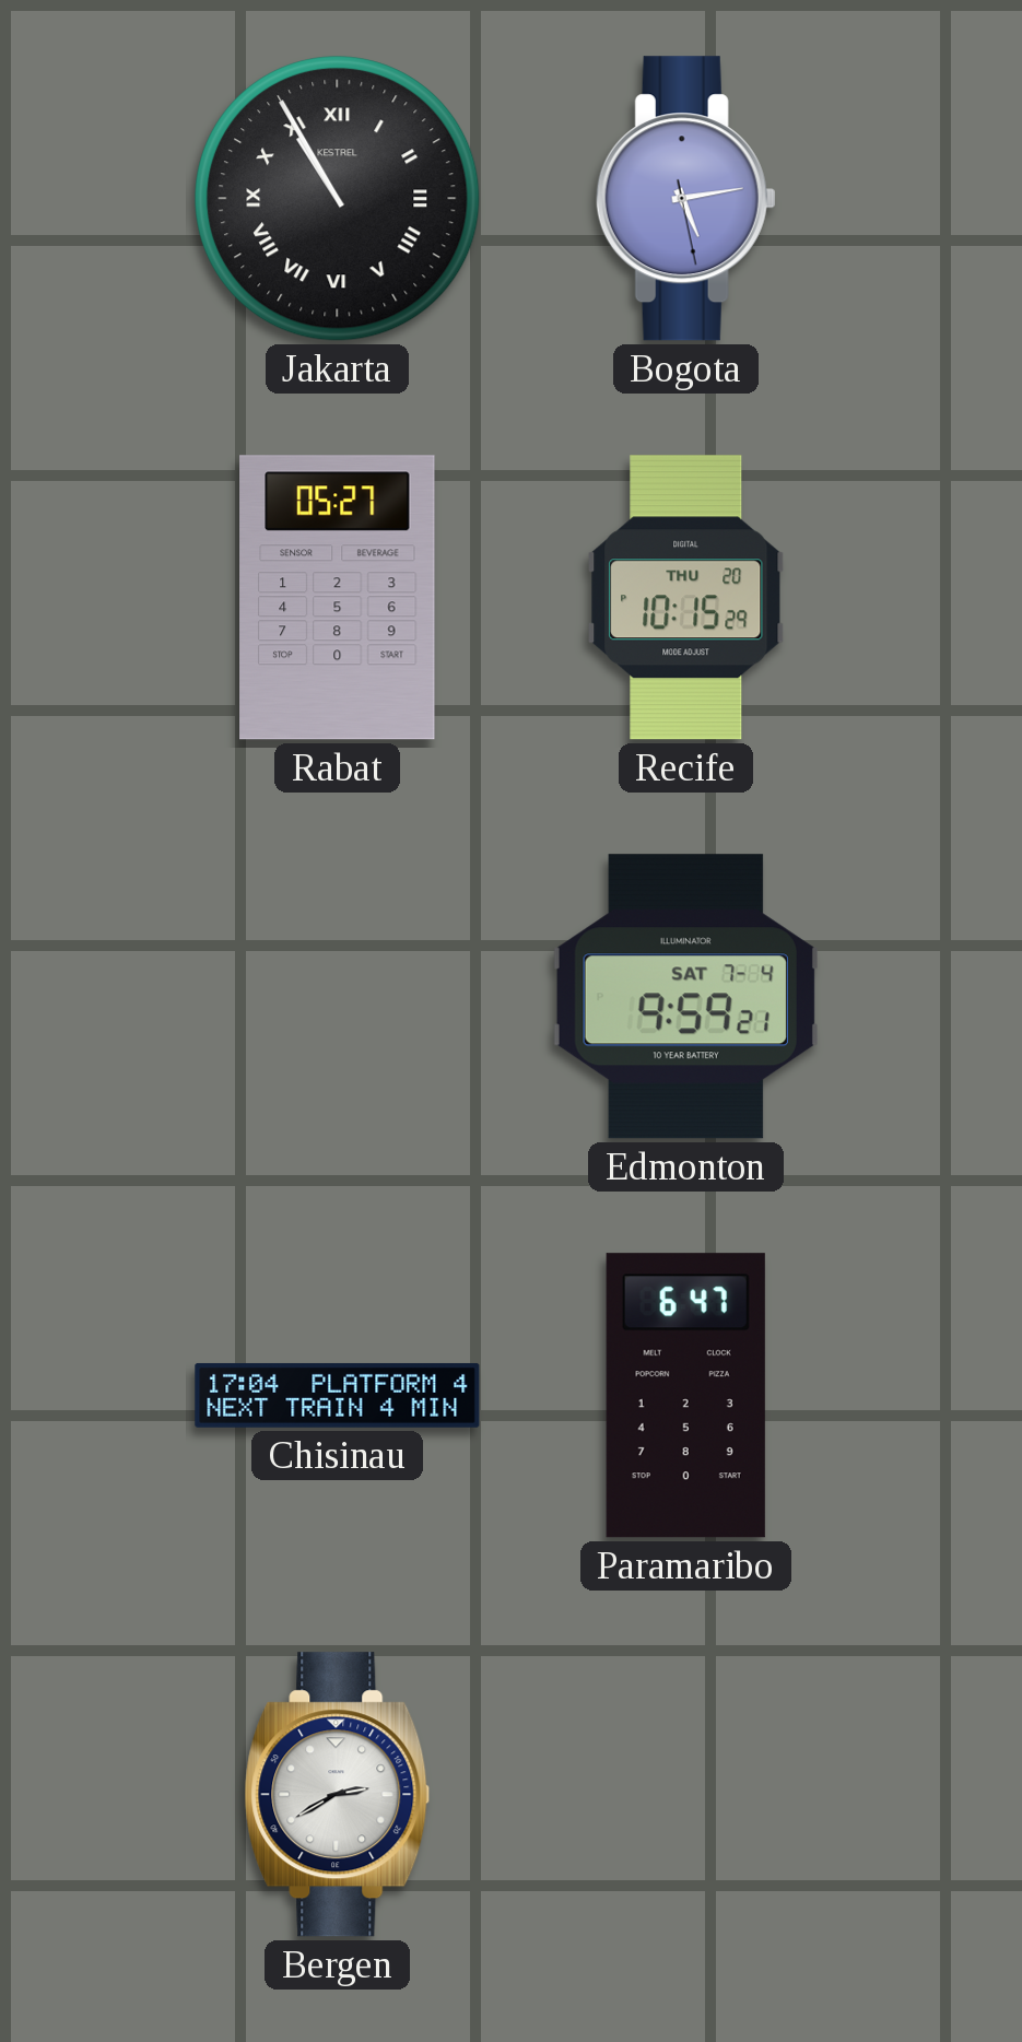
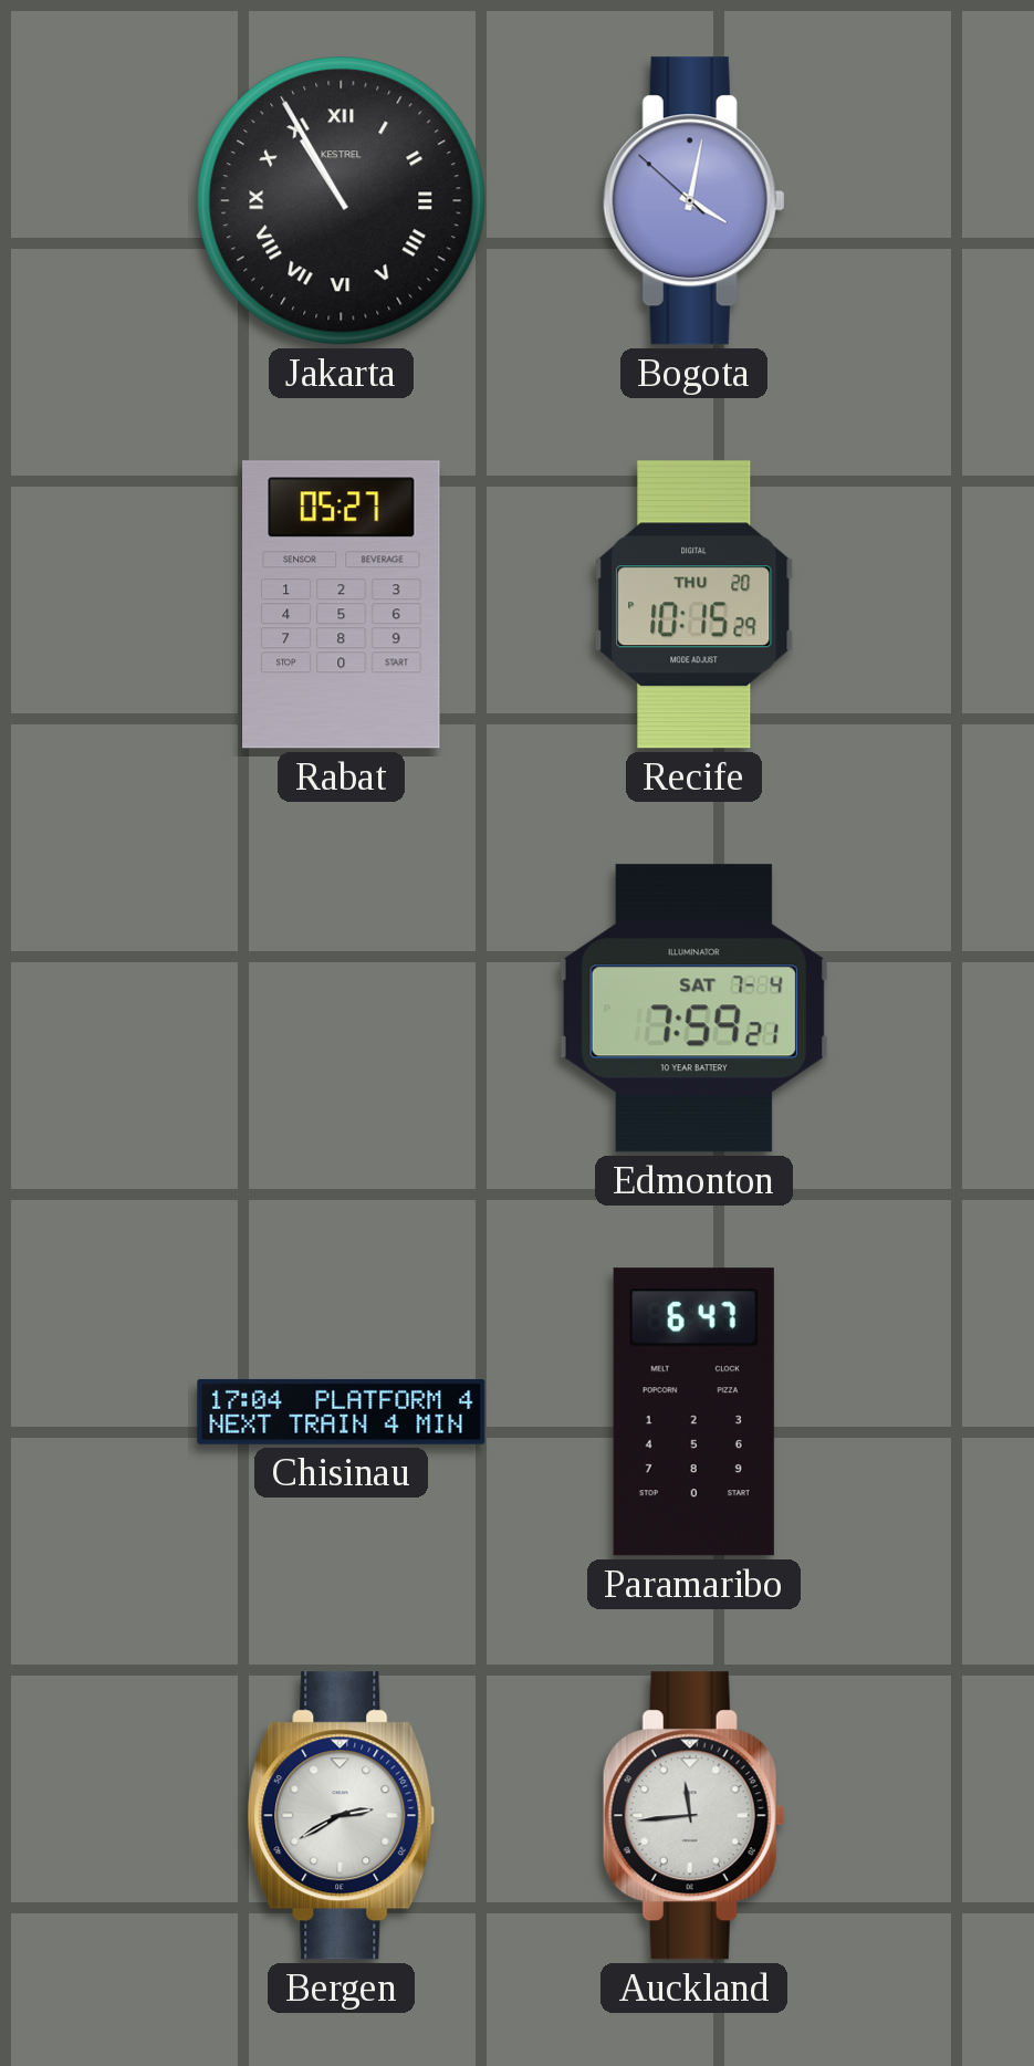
Bogota: 5:13 -> 4:01
Edmonton: 9:59 -> 7:59
Auckland: none -> 11:44
